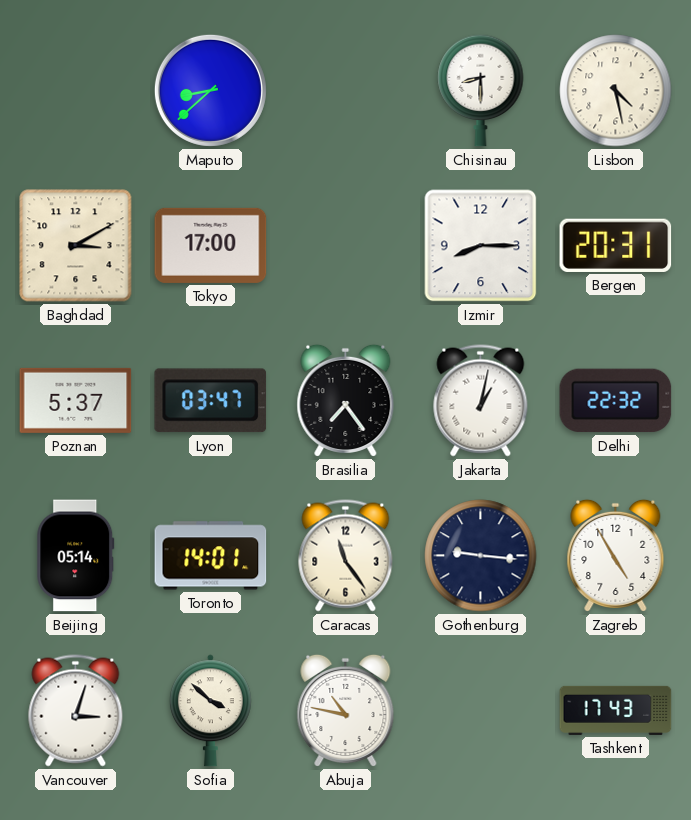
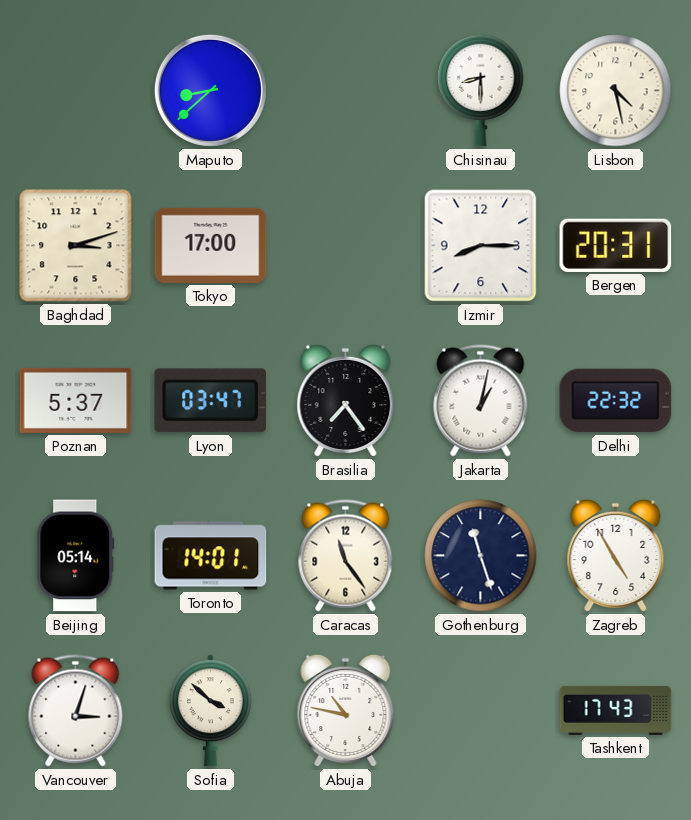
Baghdad: 3:10 -> 3:12
Gothenburg: 9:16 -> 11:27
